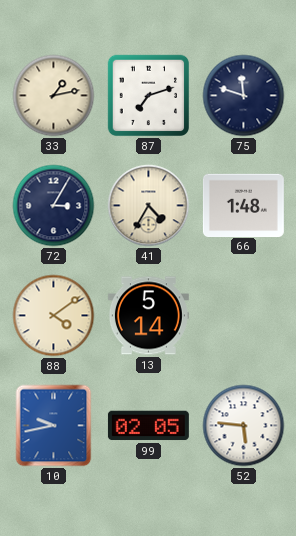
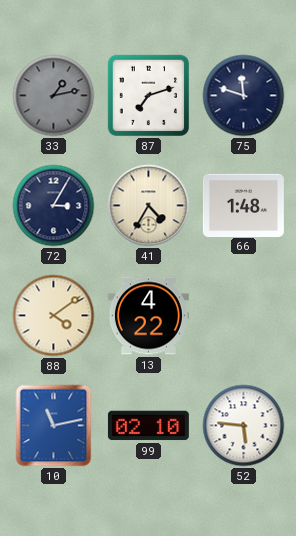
33 dial: cream -> grey
13: 5:14 -> 4:22
10: 9:43 -> 11:13
99: 02:05 -> 02:10
